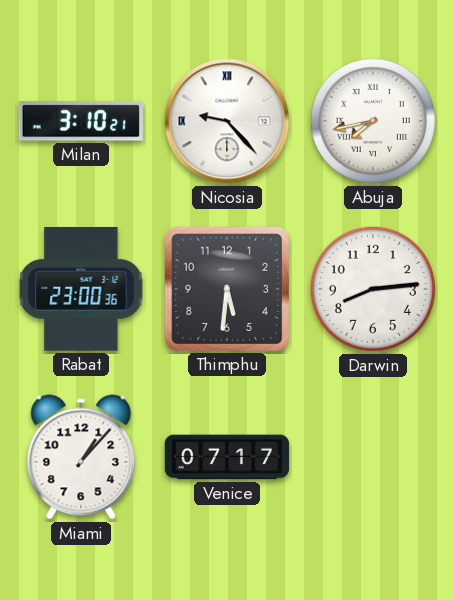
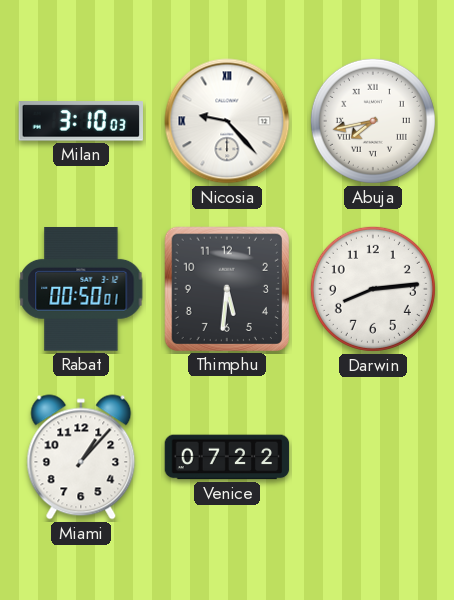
Milan: 3:10:21 -> 3:10:03
Rabat: 23:00 -> 00:50
Venice: 07:17 -> 07:22
